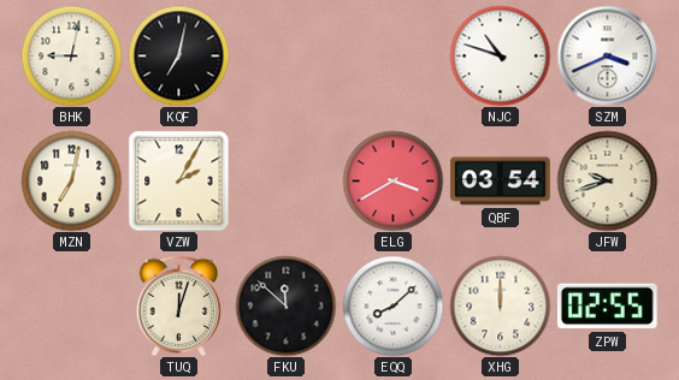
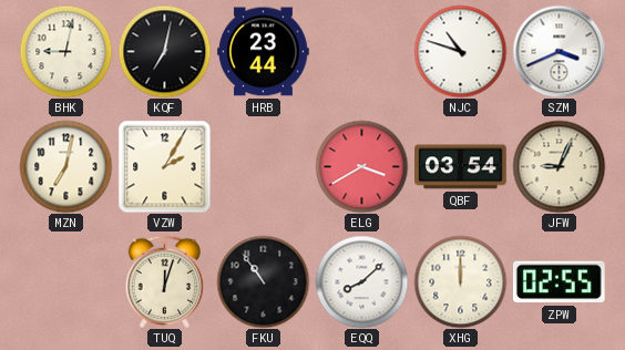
HRB: none -> 23:44
JFW: 9:42 -> 9:04
FKU: 11:52 -> 10:54
